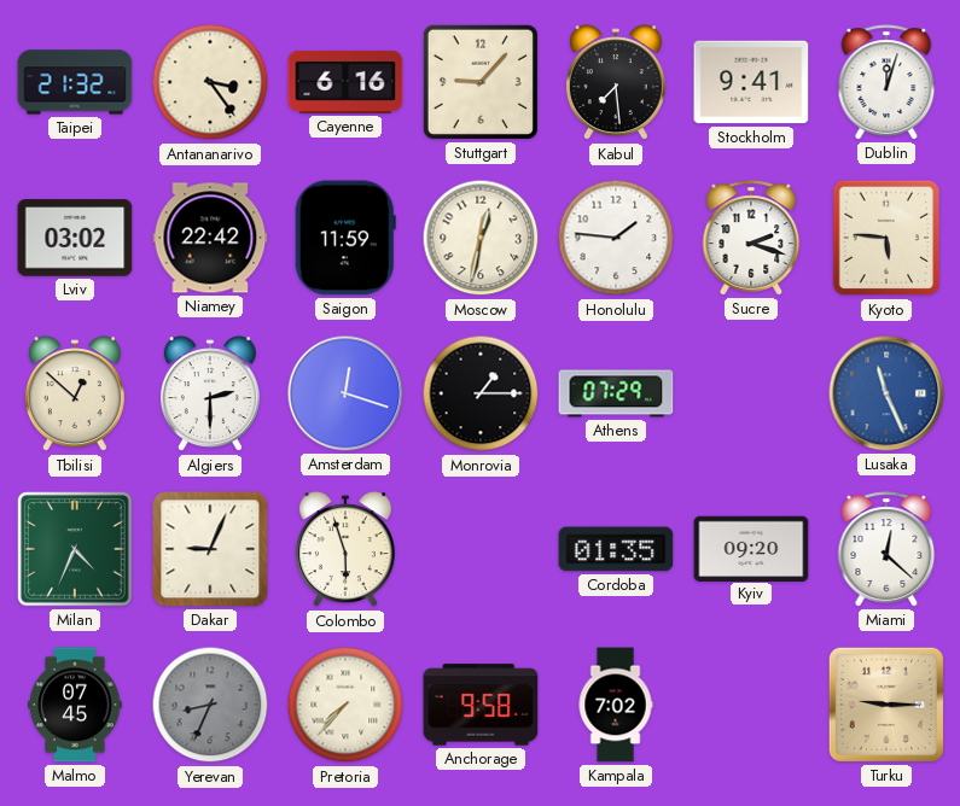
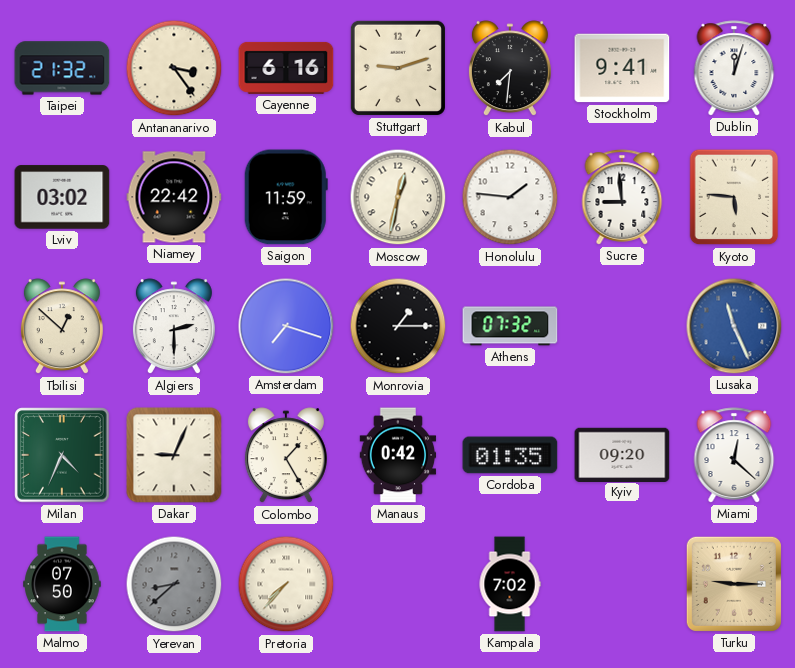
Stuttgart: 9:07 -> 9:12
Kabul: 7:29 -> 7:31
Sucre: 2:18 -> 8:59
Amsterdam: 12:18 -> 7:18
Athens: 07:29 -> 07:32
Colombo: 5:57 -> 1:25
Manaus: none -> 0:42
Malmo: 07:45 -> 07:50
Yerevan: 8:34 -> 8:38
Anchorage: 9:58 -> none
